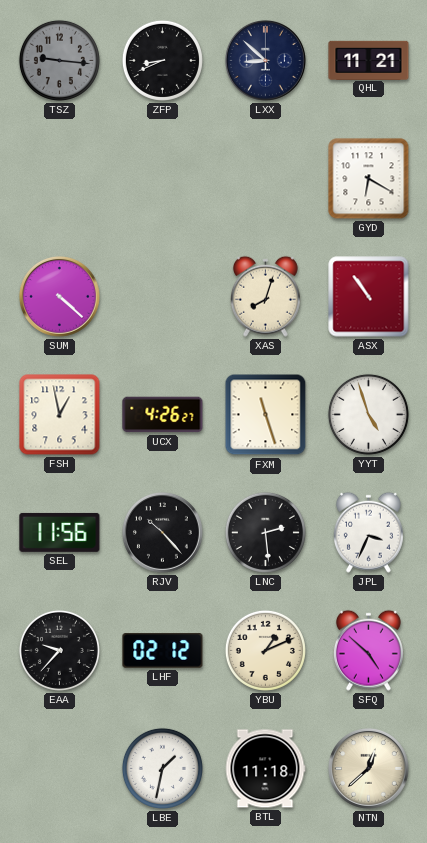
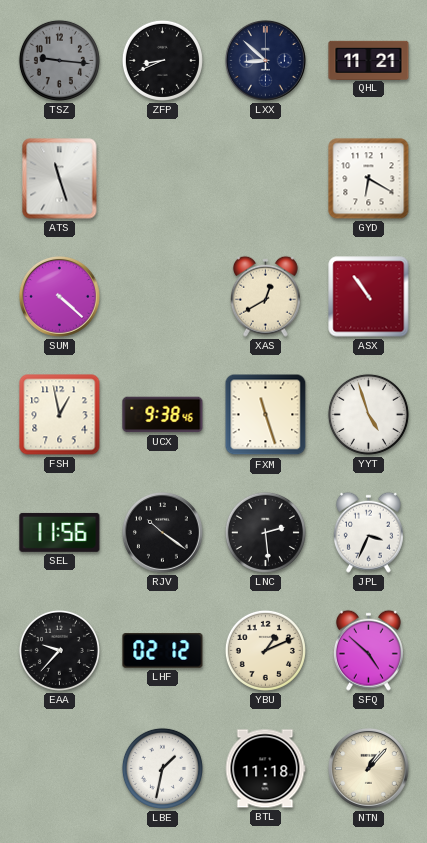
ATS: none -> 11:27
XAS: 8:03 -> 12:40
UCX: 4:26 -> 9:38
RJV: 10:23 -> 10:21
NTN: 12:38 -> 1:07
